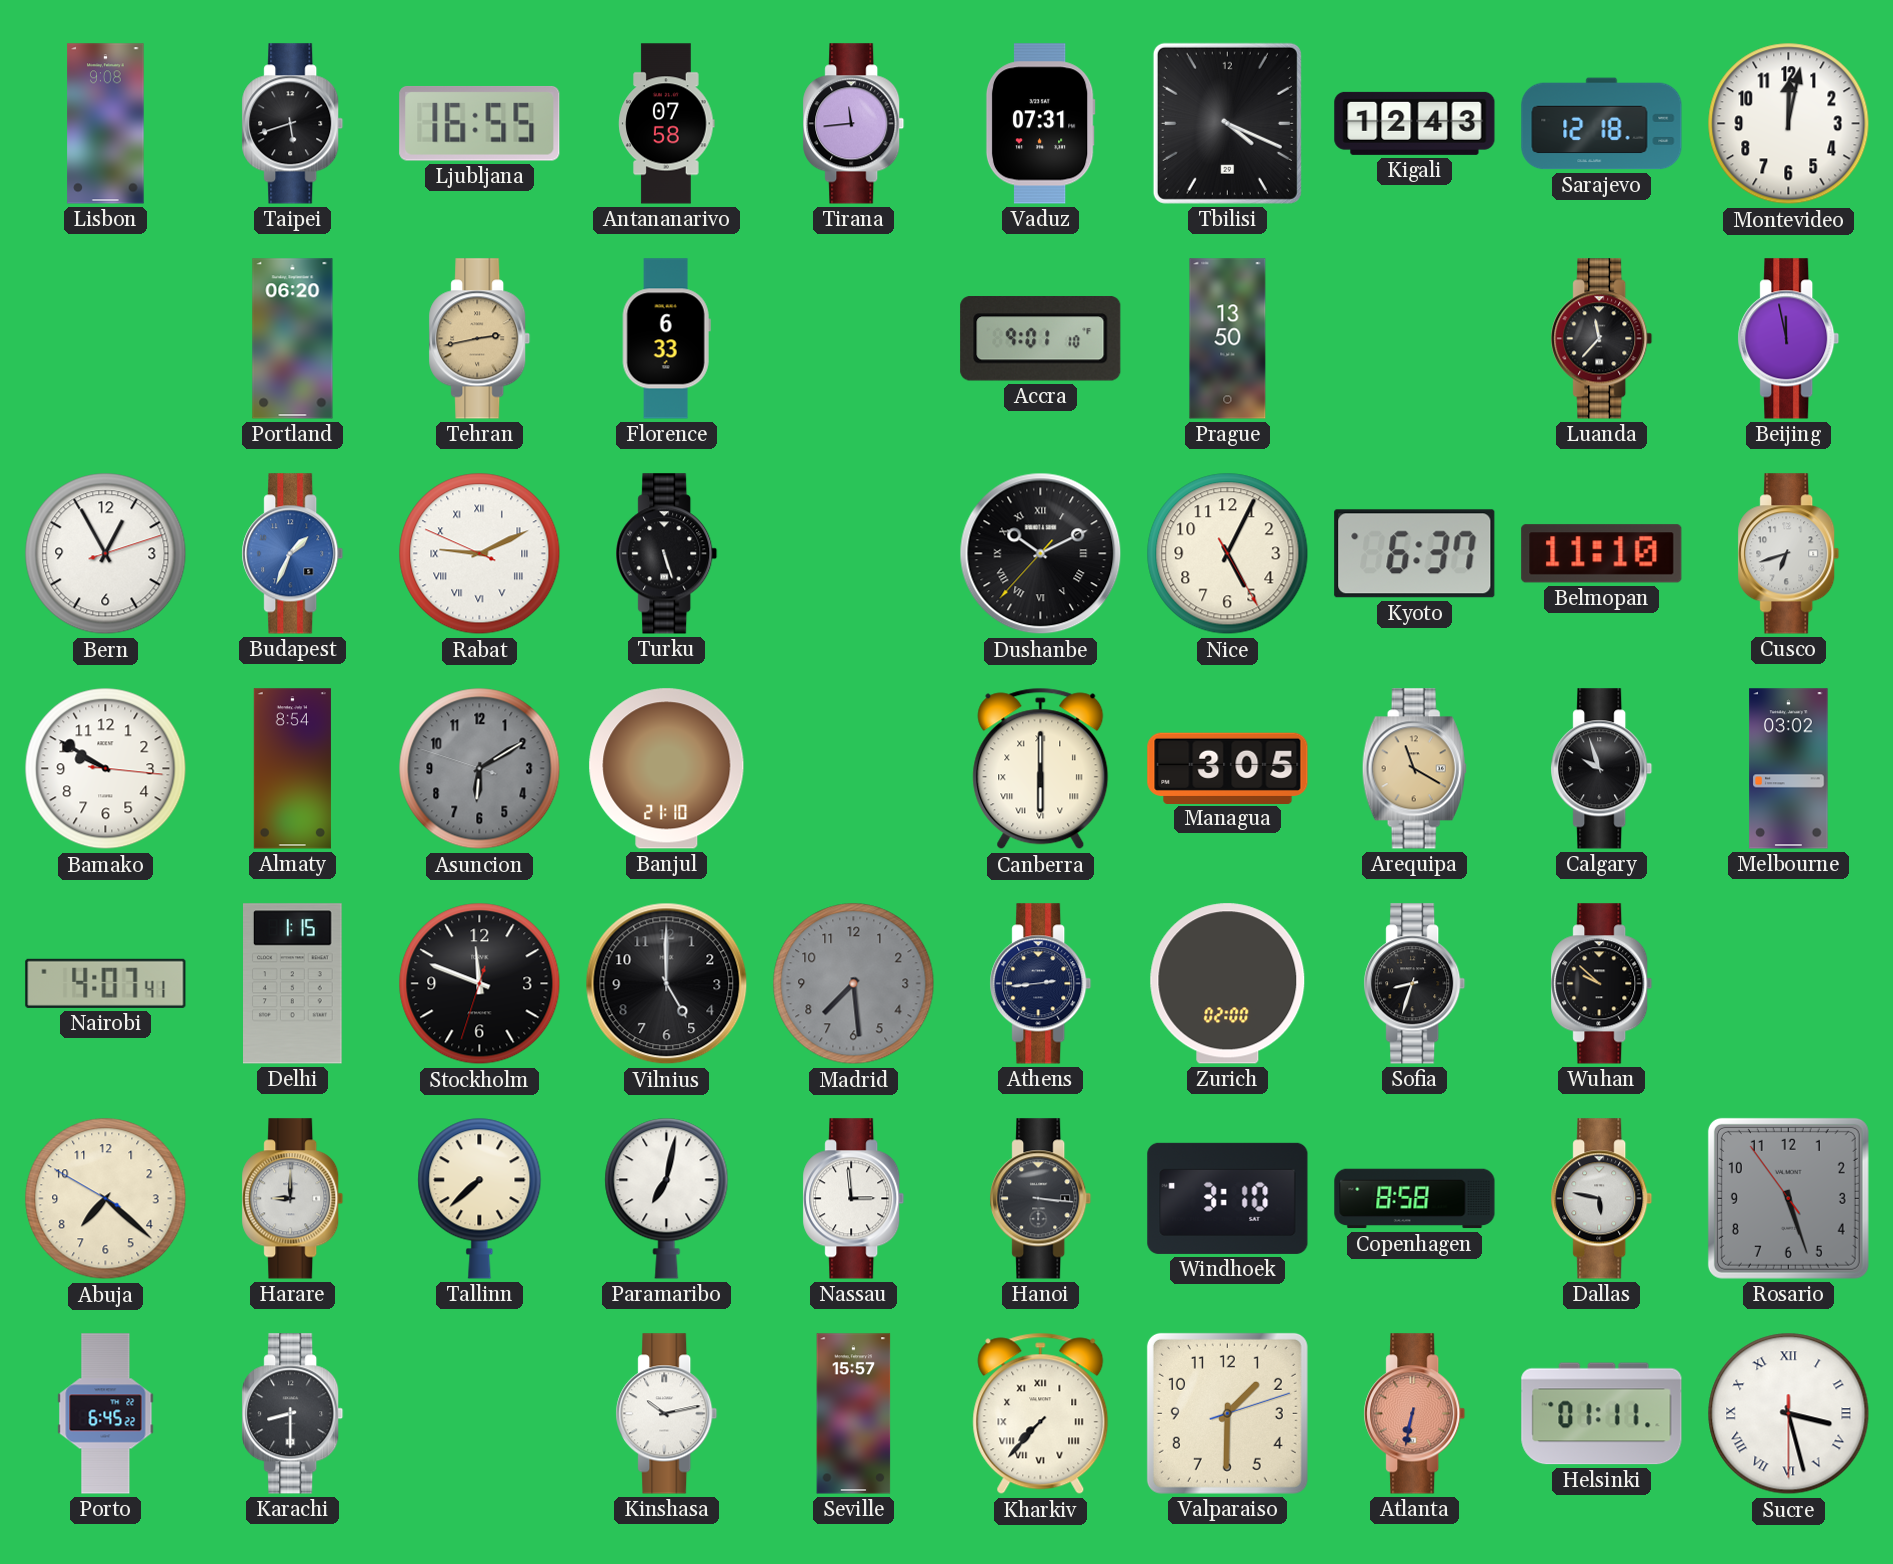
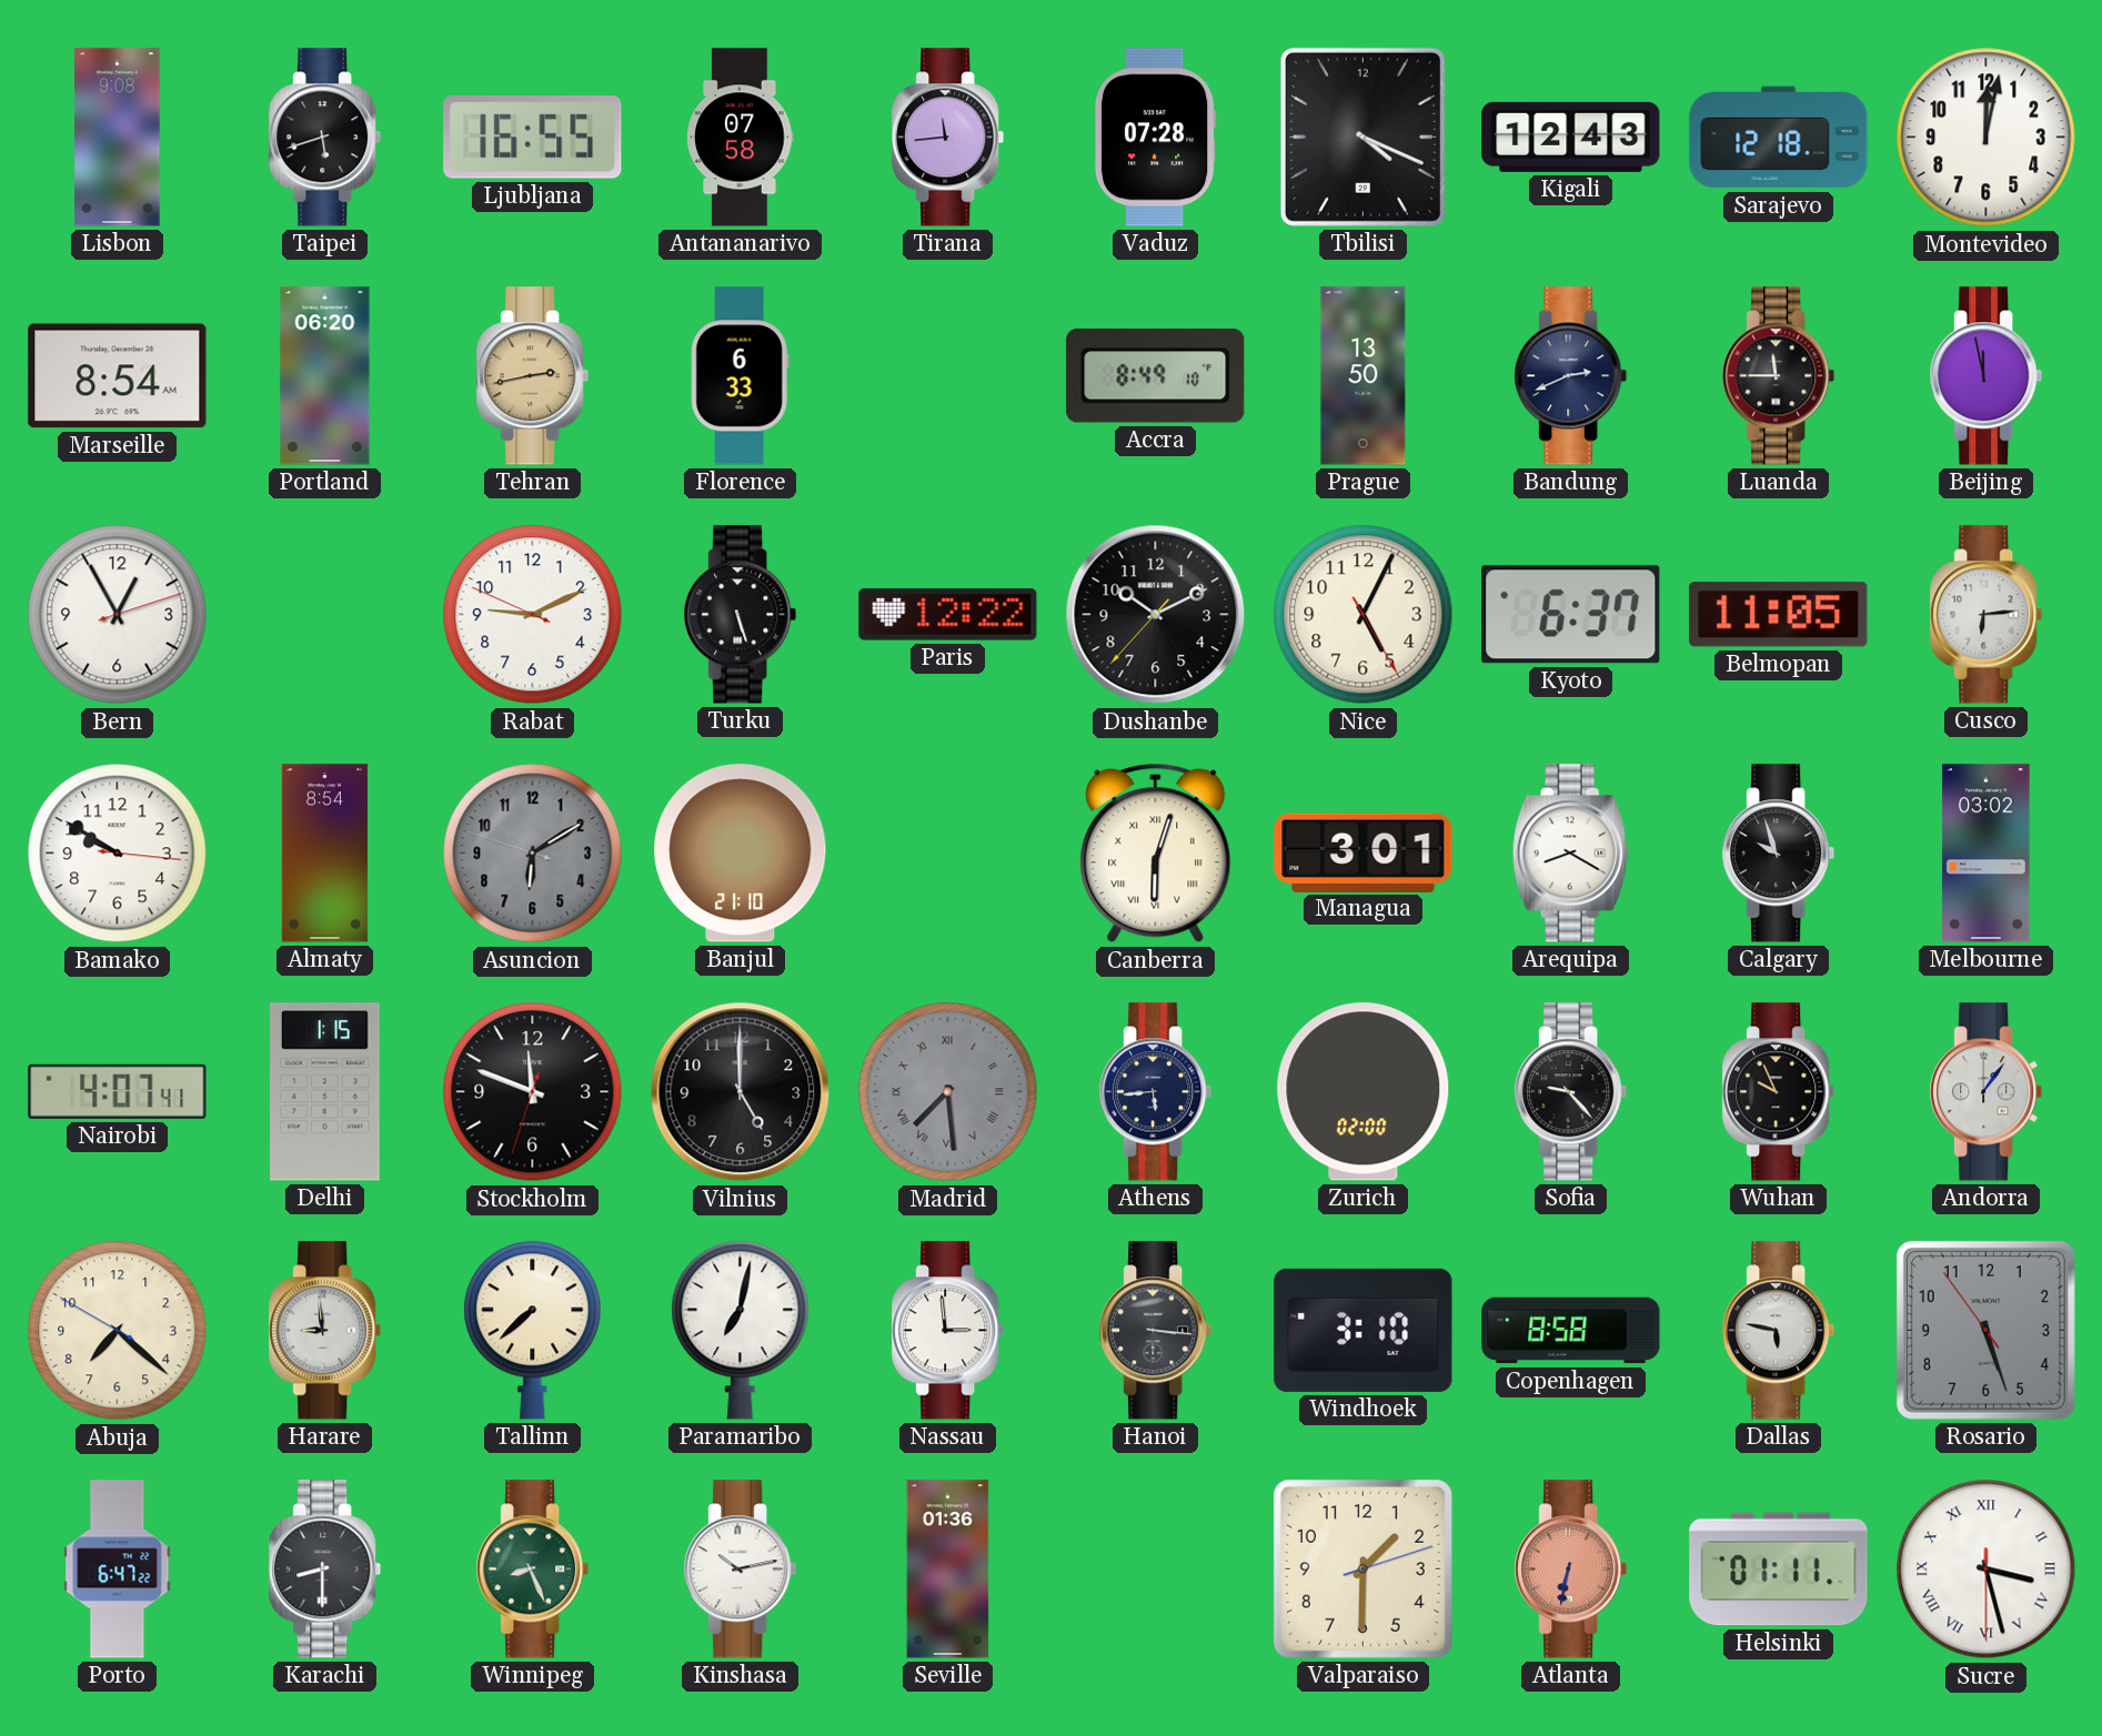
Vaduz: 07:31 -> 07:28
Marseille: none -> 8:54
Accra: 9:01 -> 8:49
Bandung: none -> 2:41
Luanda: 11:37 -> 11:45
Budapest: 1:34 -> none
Rabat numerals: Roman -> Arabic
Paris: none -> 12:22
Dushanbe numerals: Roman -> Arabic
Belmopan: 11:10 -> 11:05
Cusco: 6:42 -> 6:14
Canberra: 6:00 -> 6:03
Managua: 3:05 -> 3:01
Arequipa: 11:20 -> 8:20
Arequipa dial: champagne -> white
Madrid numerals: Arabic -> Roman
Athens: 2:44 -> 5:44
Sofia: 8:33 -> 9:23
Wuhan: 9:52 -> 9:56
Andorra: none -> 1:06
Harare: 9:00 -> 8:59
Porto: 6:45 -> 6:47
Winnipeg: none -> 8:26
Seville: 15:57 -> 01:36
Kharkiv: 7:37 -> none
